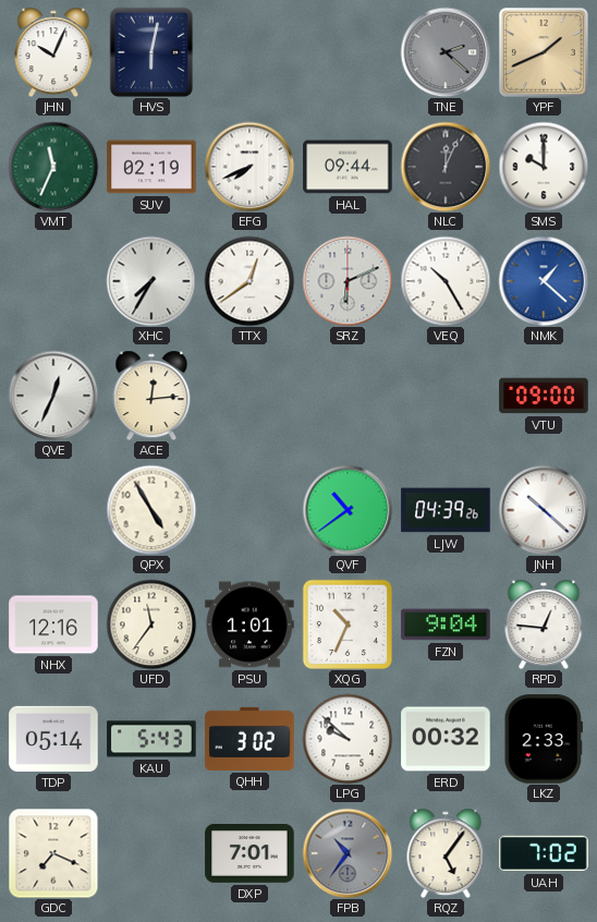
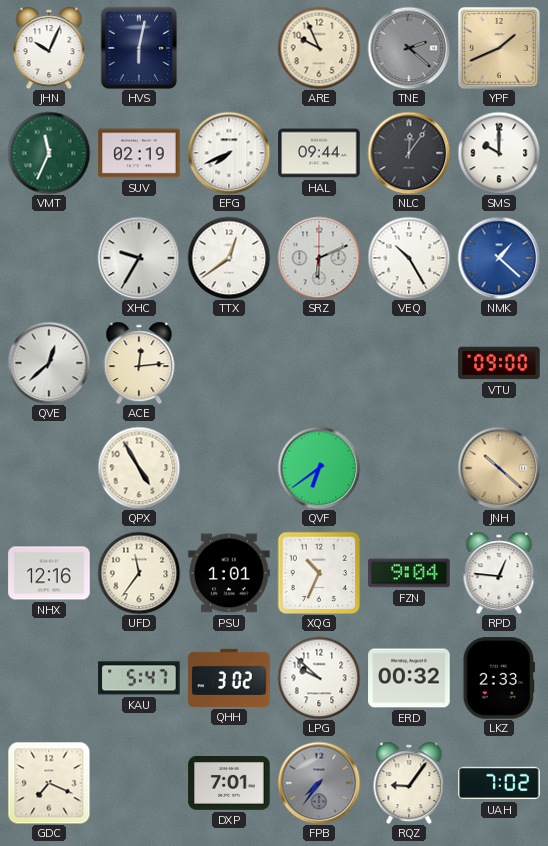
ARE: none -> 9:56
NLC: 12:04 -> 12:06
XHC: 7:35 -> 9:35
QVE: 12:34 -> 12:38
QVF: 10:39 -> 6:39
LJW: 04:39 -> none
JNH dial: white -> champagne
TDP: 05:14 -> none
KAU: 5:43 -> 5:47
FPB: 10:36 -> 7:36
RQZ: 5:06 -> 9:06
